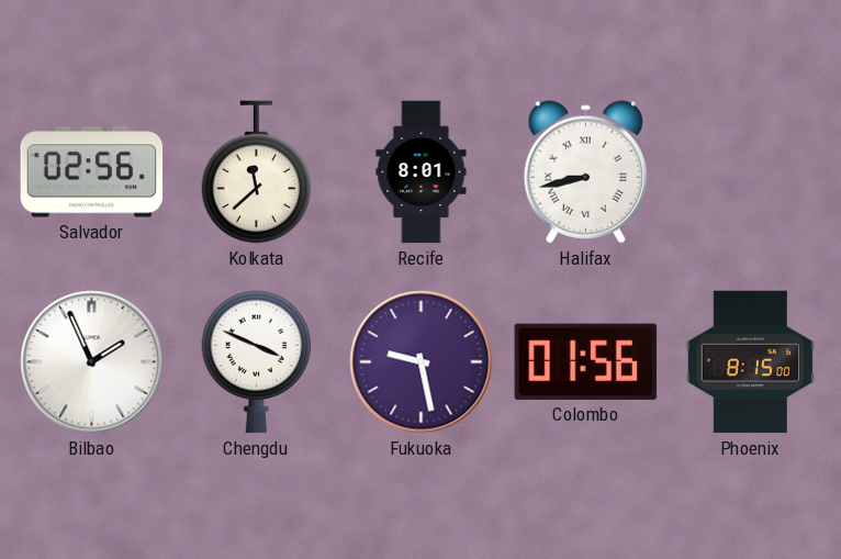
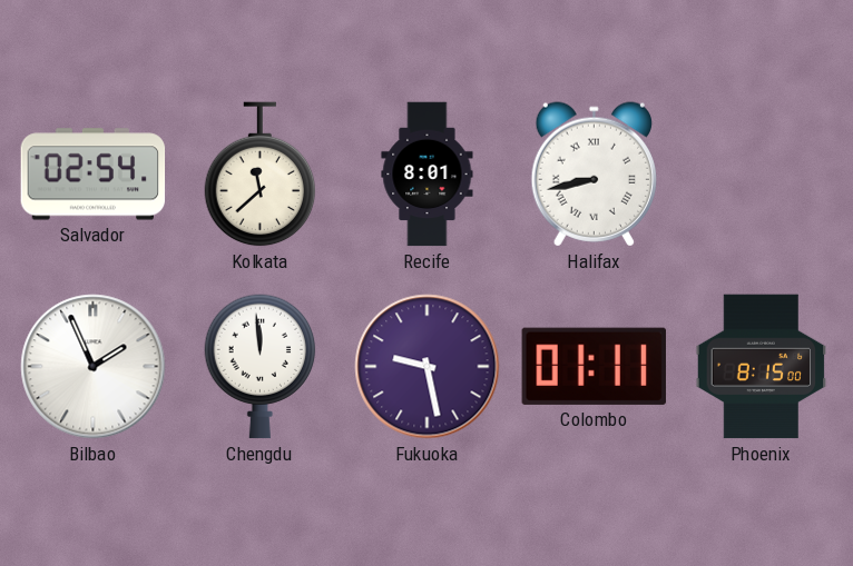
Salvador: 02:56 -> 02:54
Chengdu: 3:49 -> 11:59
Colombo: 01:56 -> 01:11
